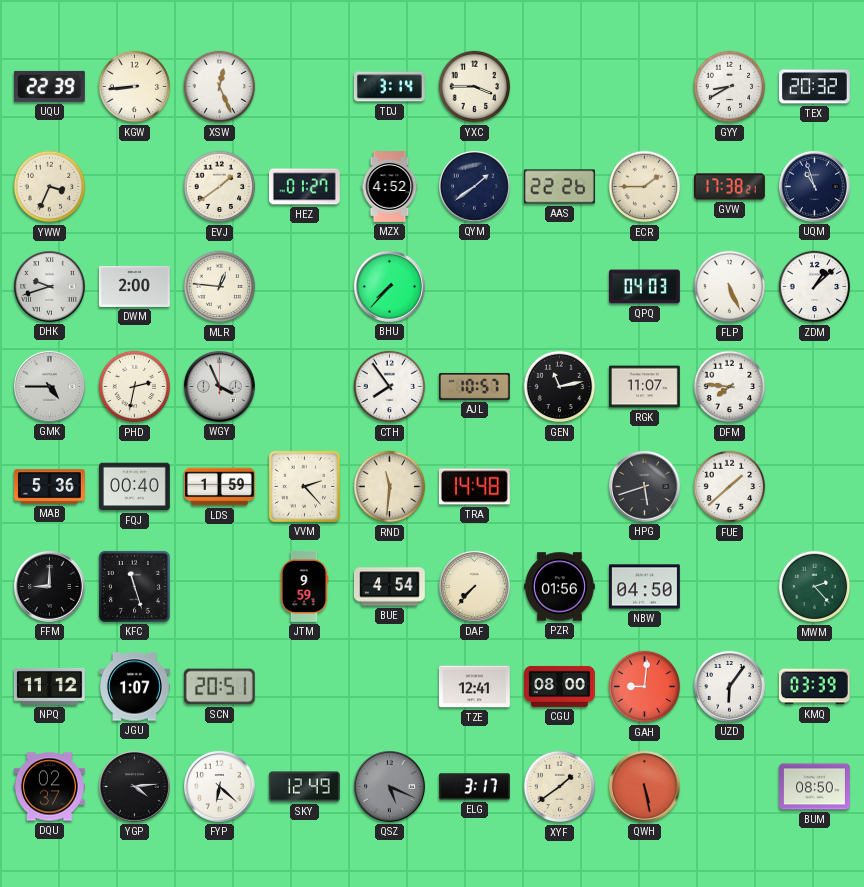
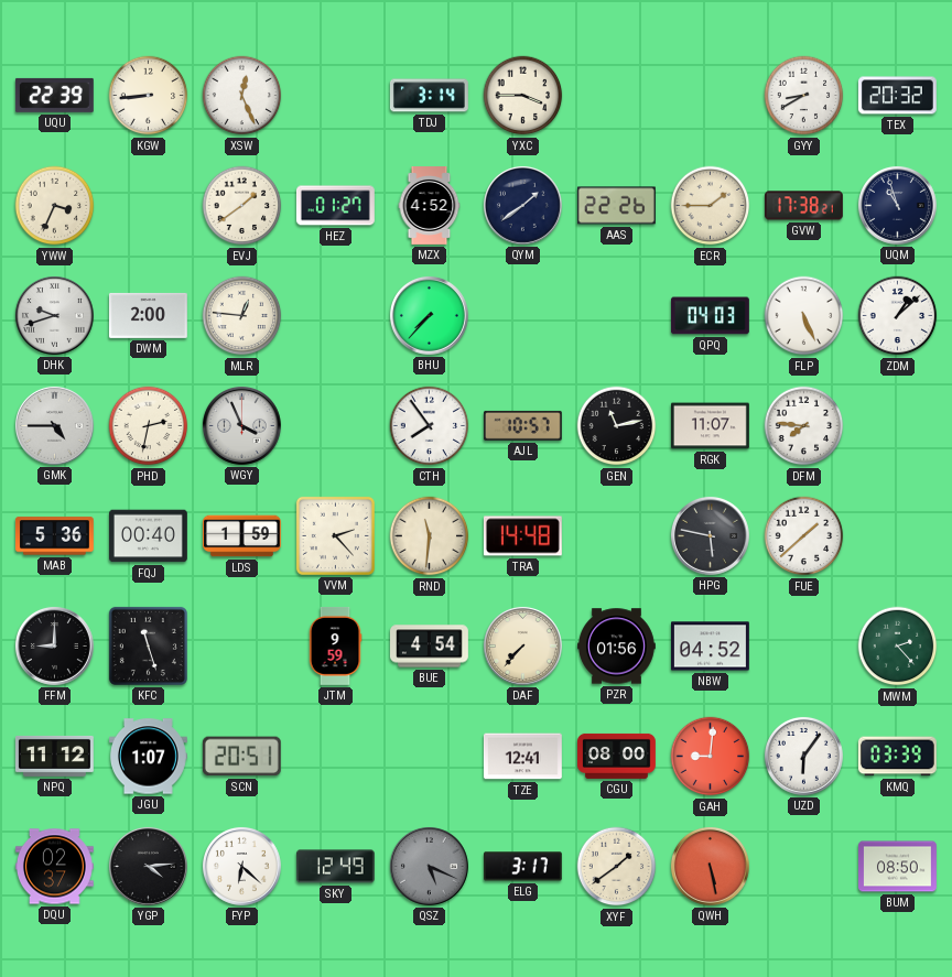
HPG: 5:42 -> 5:47
NBW: 04:50 -> 04:52
